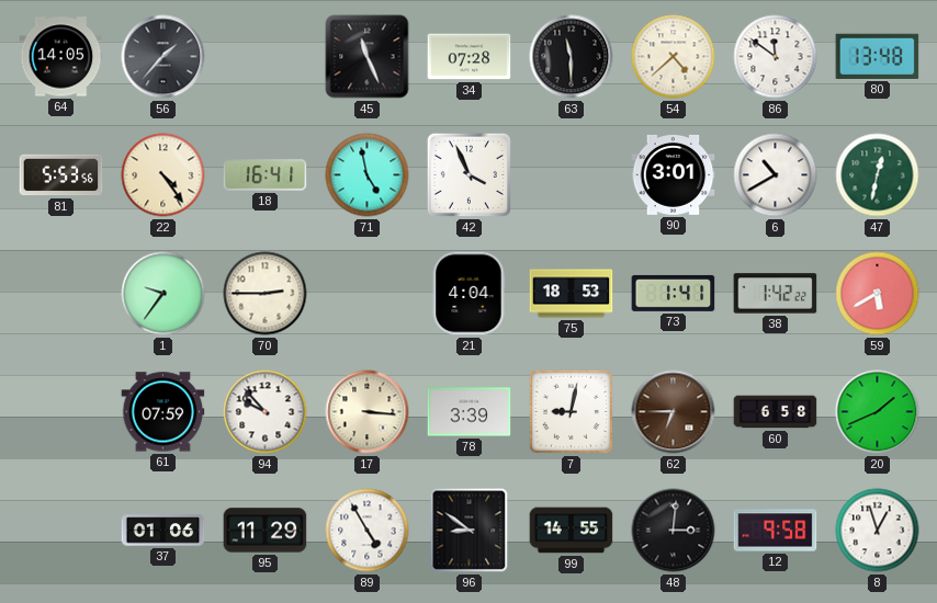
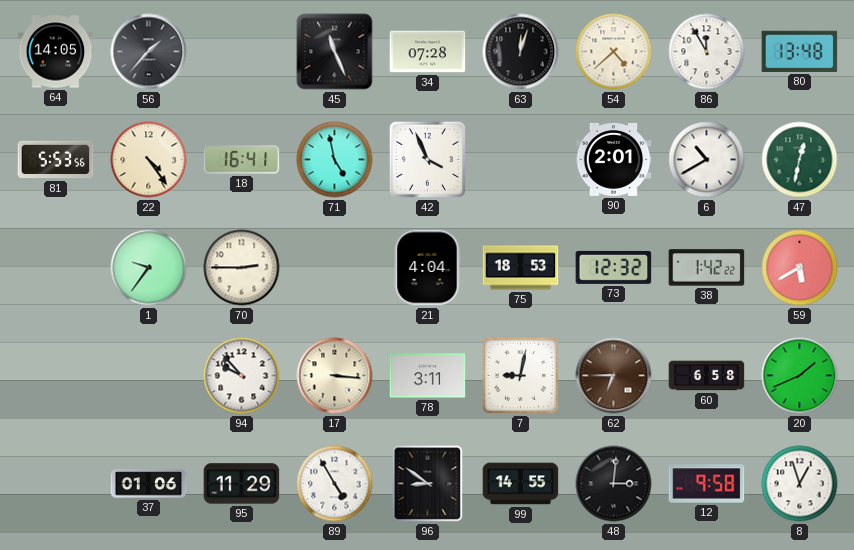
63: 11:30 -> 12:03
86: 11:51 -> 11:55
90: 3:01 -> 2:01
73: 1:41 -> 12:32
61: 07:59 -> none
78: 3:39 -> 3:11
